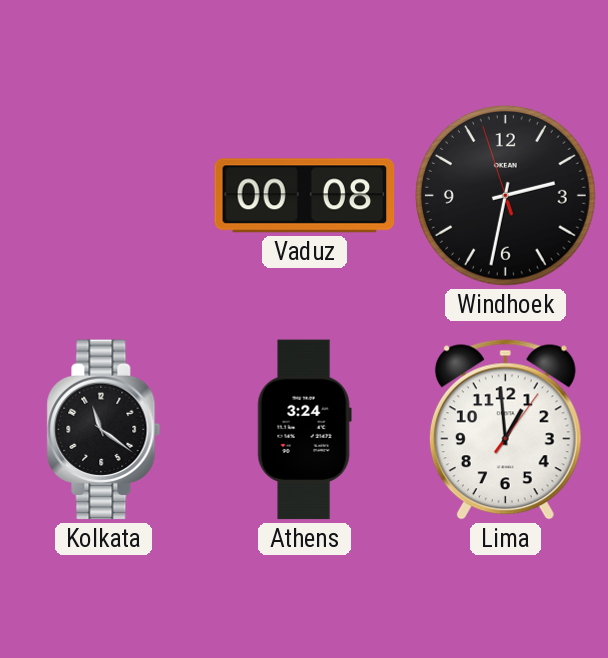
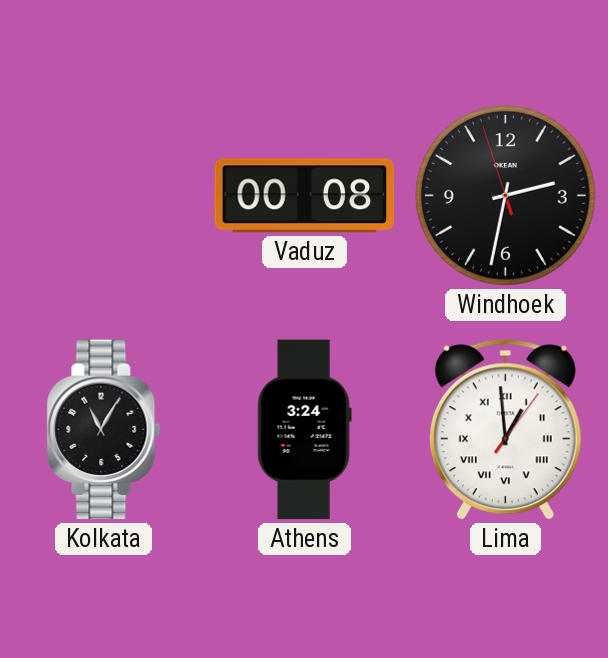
Kolkata: 11:21 -> 11:05
Lima numerals: Arabic -> Roman
